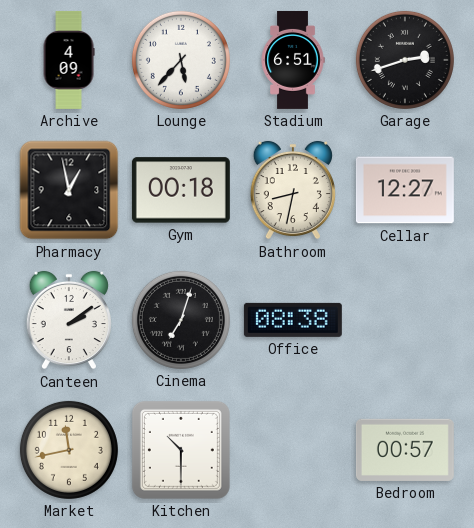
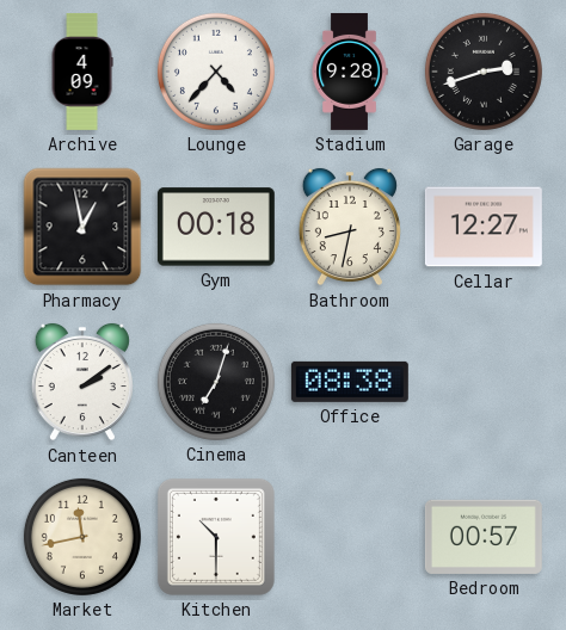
Lounge: 5:37 -> 4:37
Stadium: 6:51 -> 9:28
